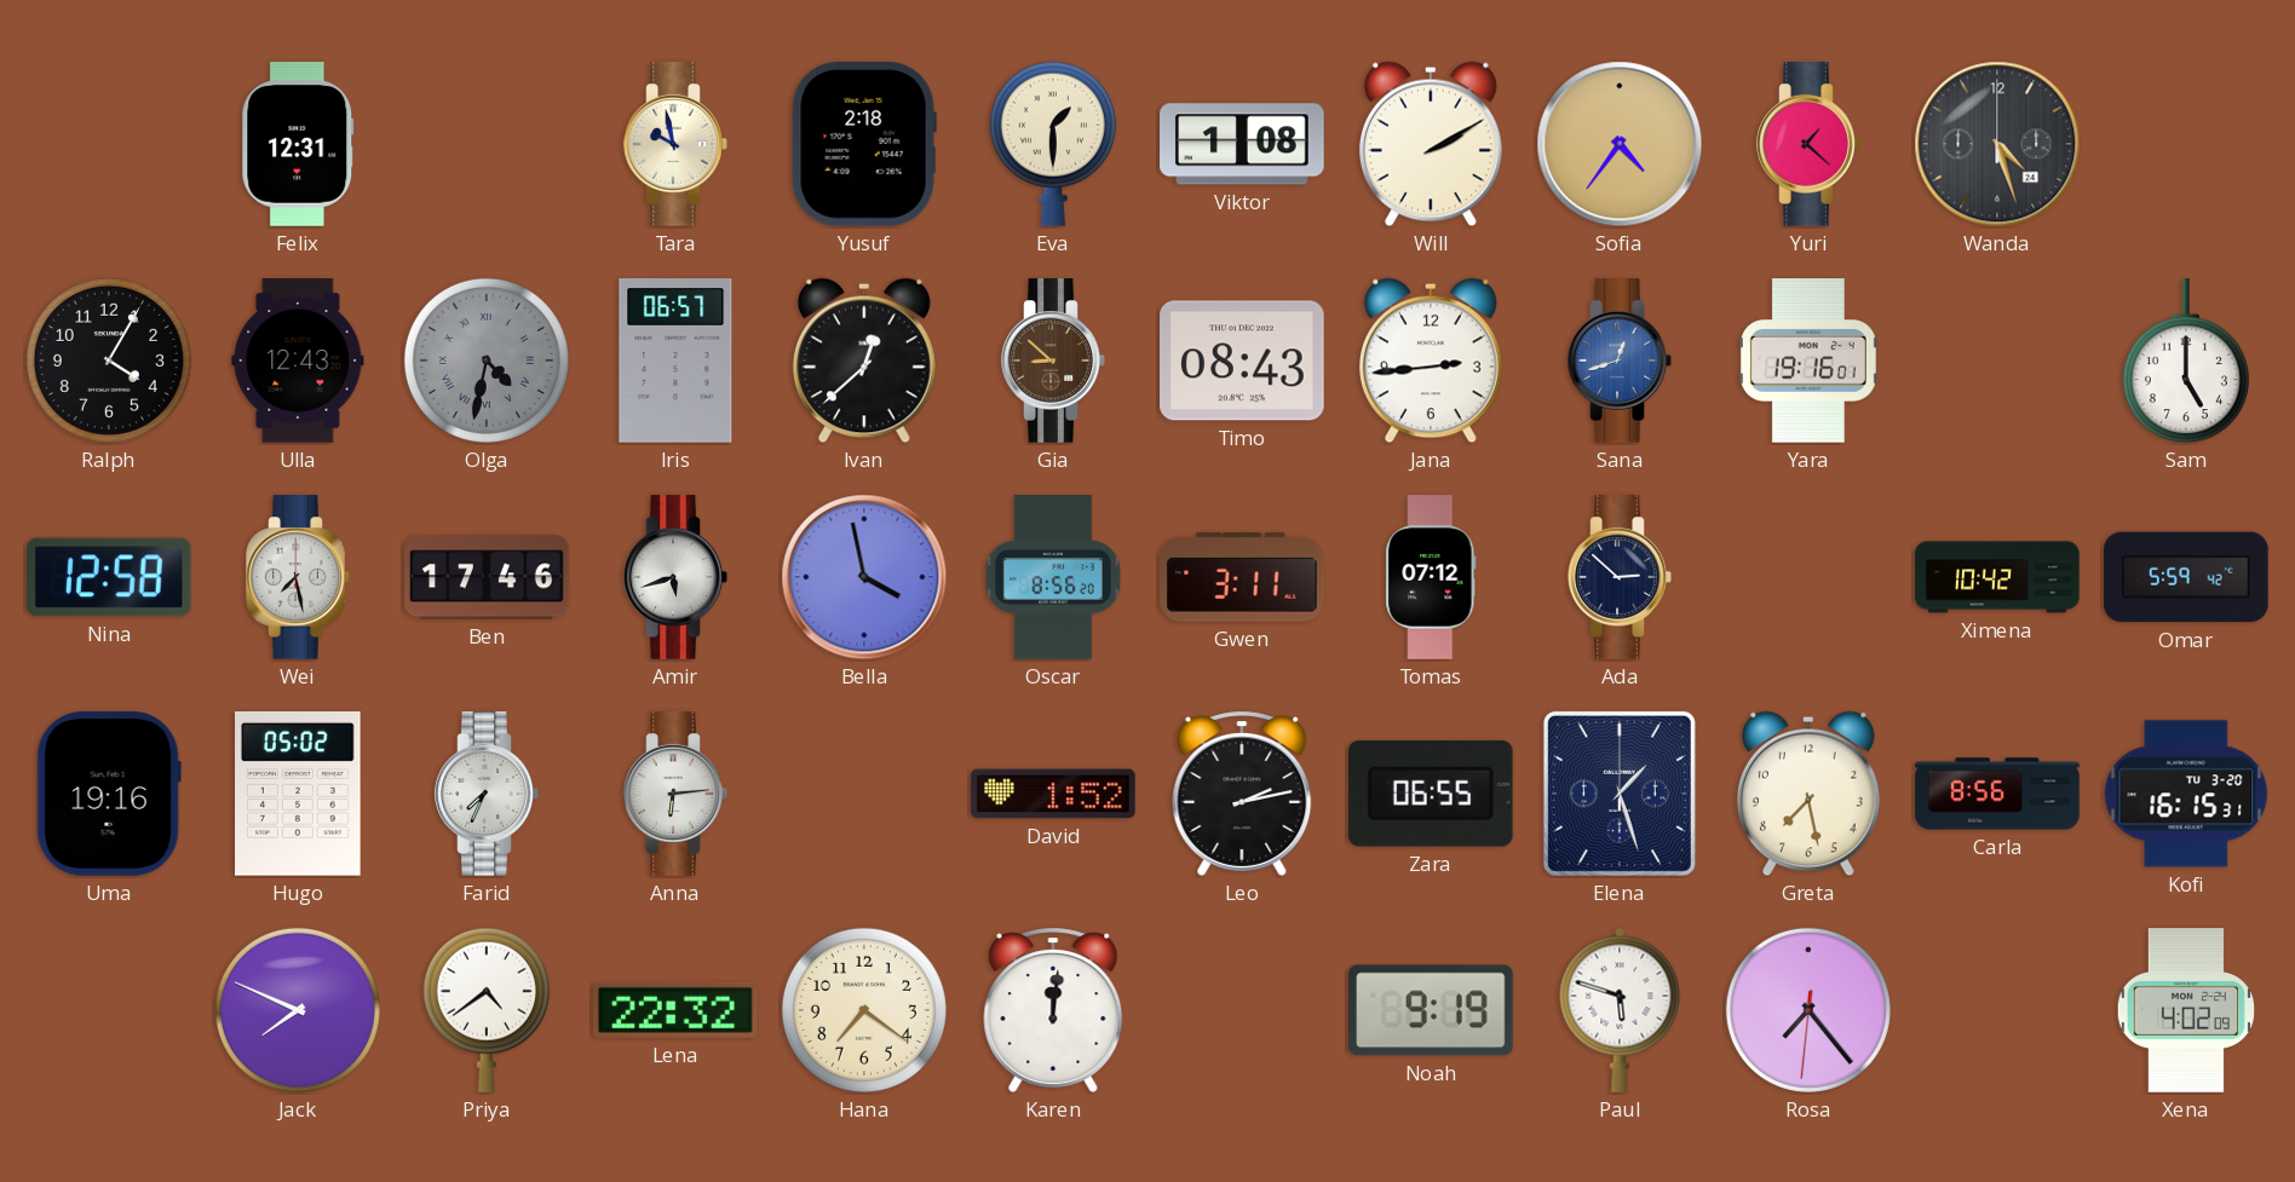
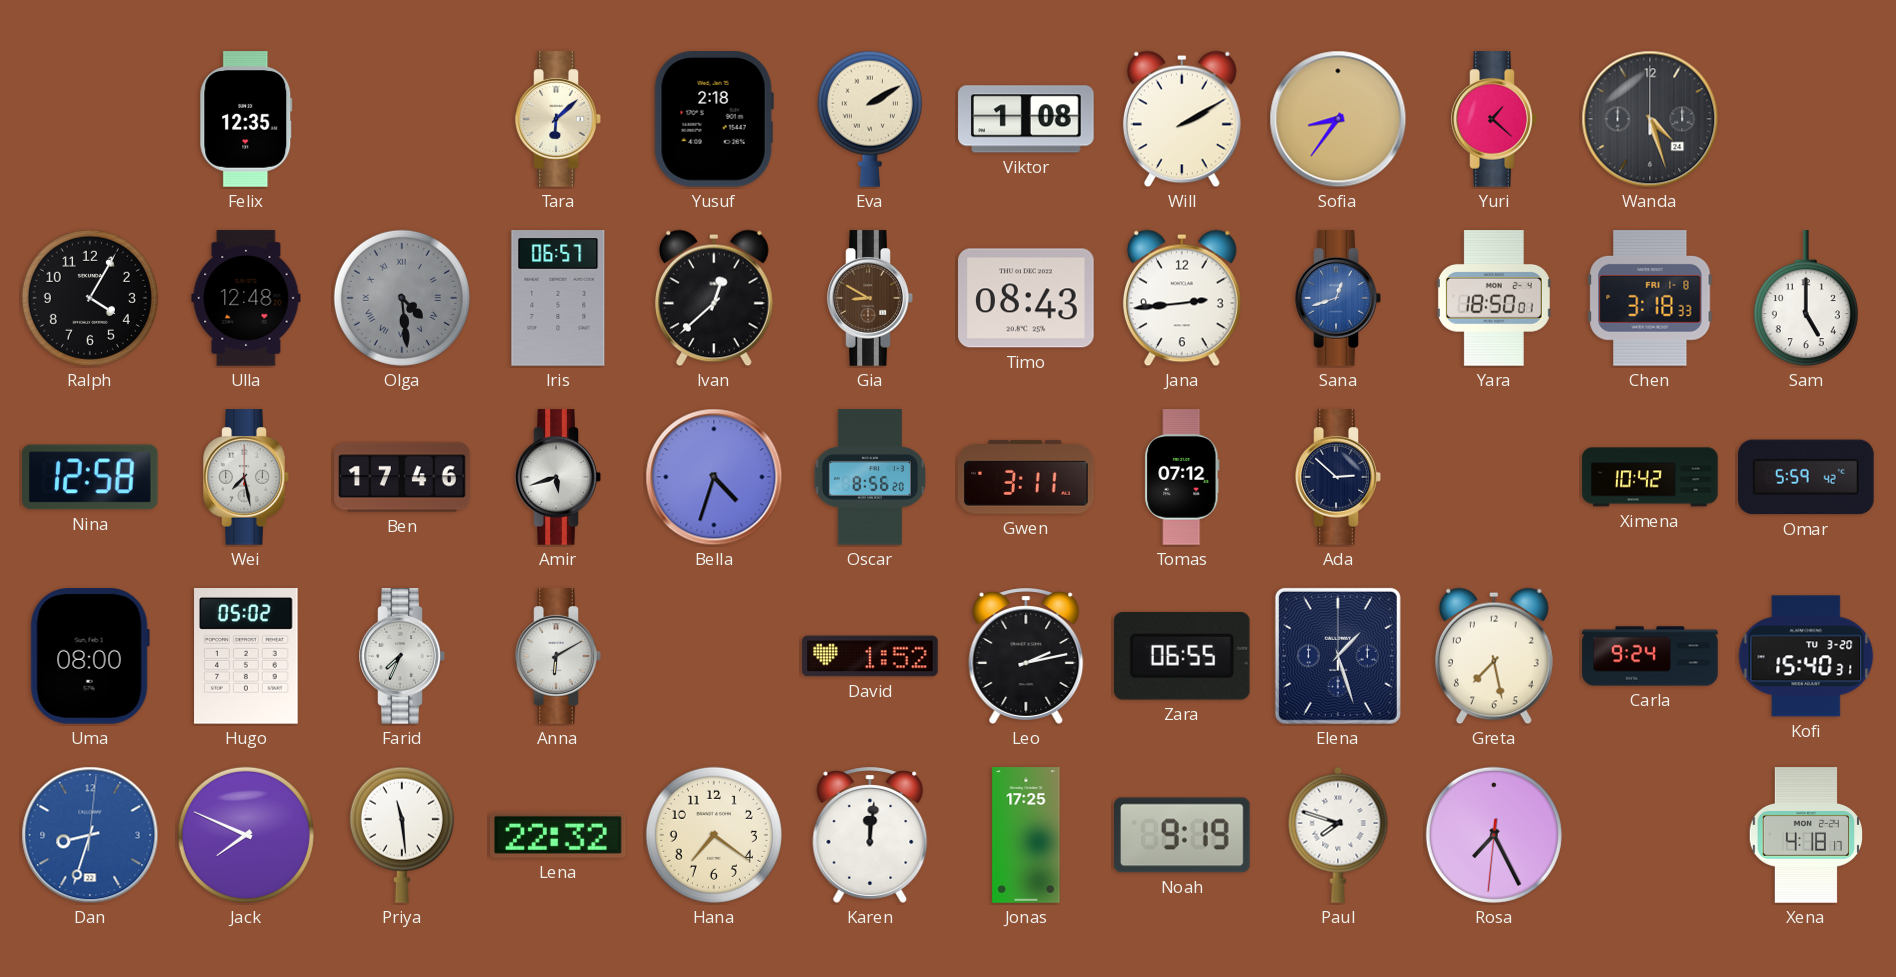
Felix: 12:31 -> 12:35
Tara: 9:58 -> 6:08
Eva: 1:30 -> 2:10
Sofia: 4:36 -> 8:36
Ulla: 12:43 -> 12:48
Olga: 4:32 -> 4:29
Gia: 8:52 -> 8:50
Yara: 19:16 -> 18:50
Chen: none -> 3:18
Bella: 3:58 -> 4:33
Uma: 19:16 -> 08:00
Anna: 6:14 -> 6:10
Carla: 8:56 -> 9:24
Kofi: 16:15 -> 15:40
Dan: none -> 8:33
Priya: 4:39 -> 11:29
Jonas: none -> 17:25
Paul: 5:48 -> 7:48
Rosa: 7:23 -> 7:25
Xena: 4:02 -> 4:18
